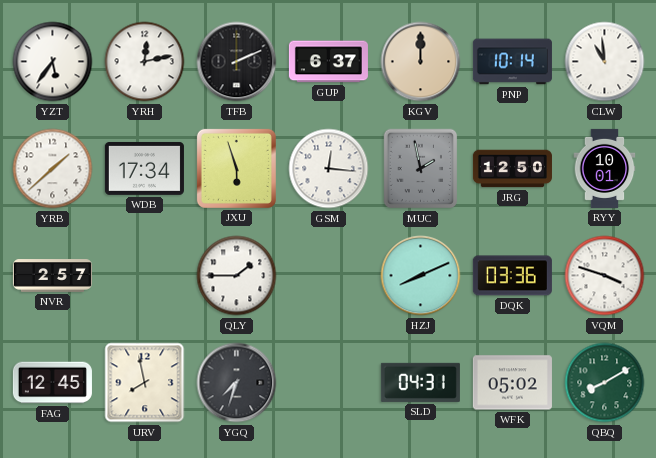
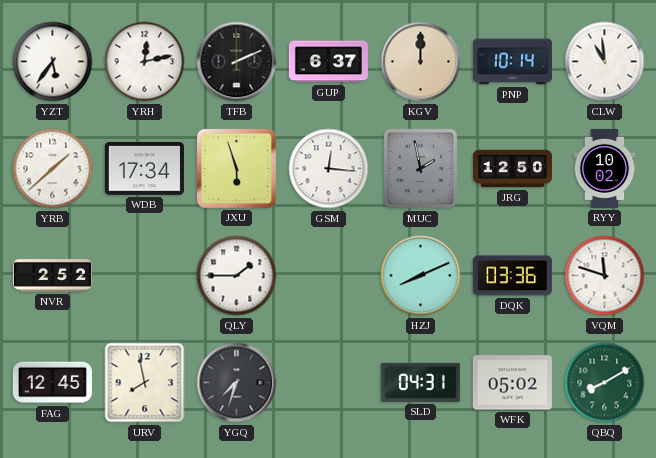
RYY: 10:01 -> 10:02
NVR: 2:57 -> 2:52
VQM: 3:48 -> 11:48
